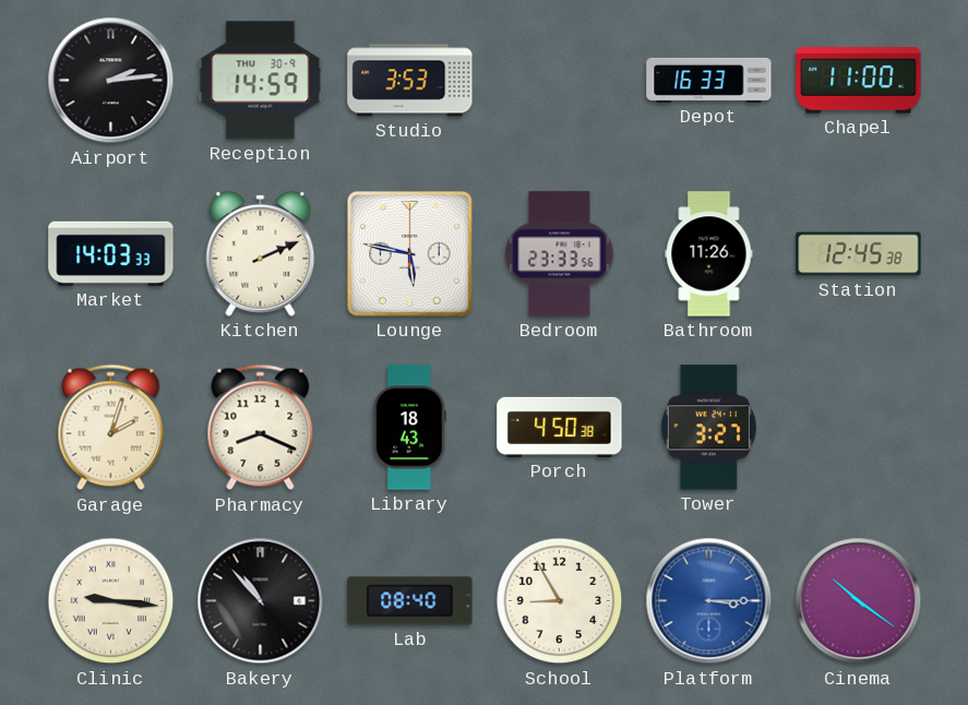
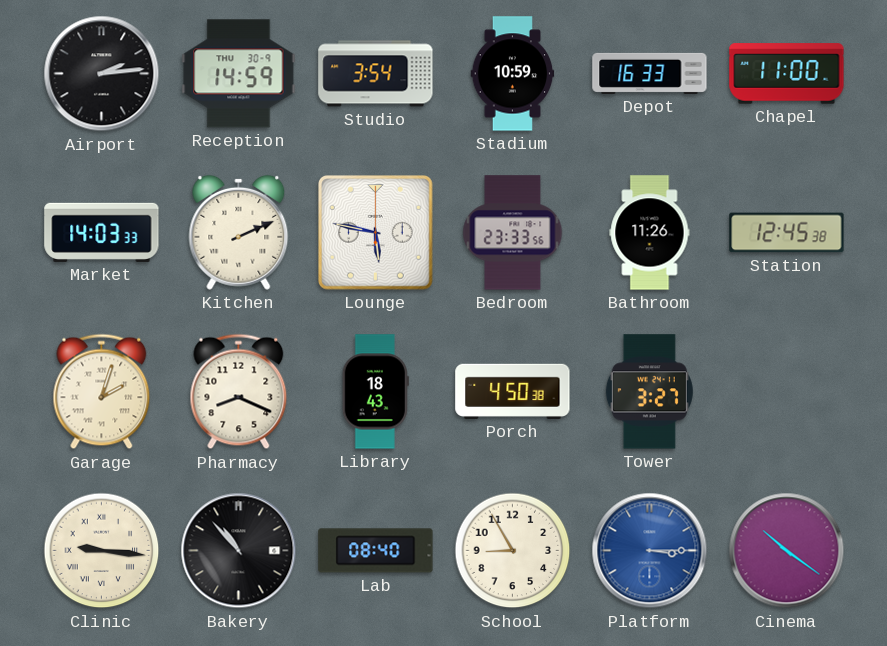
Studio: 3:53 -> 3:54
Stadium: none -> 10:59
